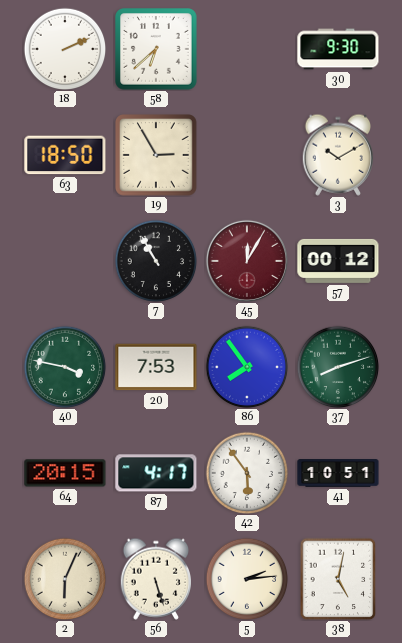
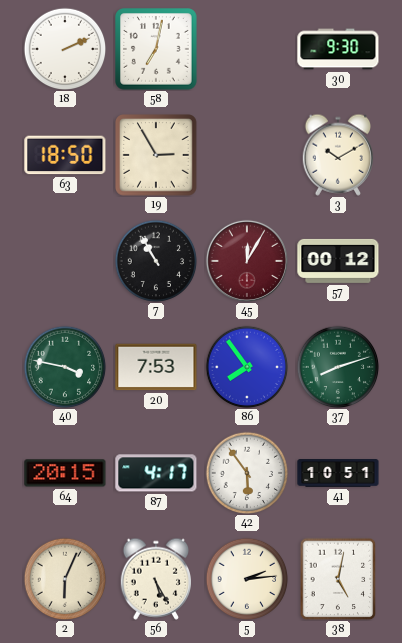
58: 6:38 -> 7:02
56: 5:27 -> 5:25
